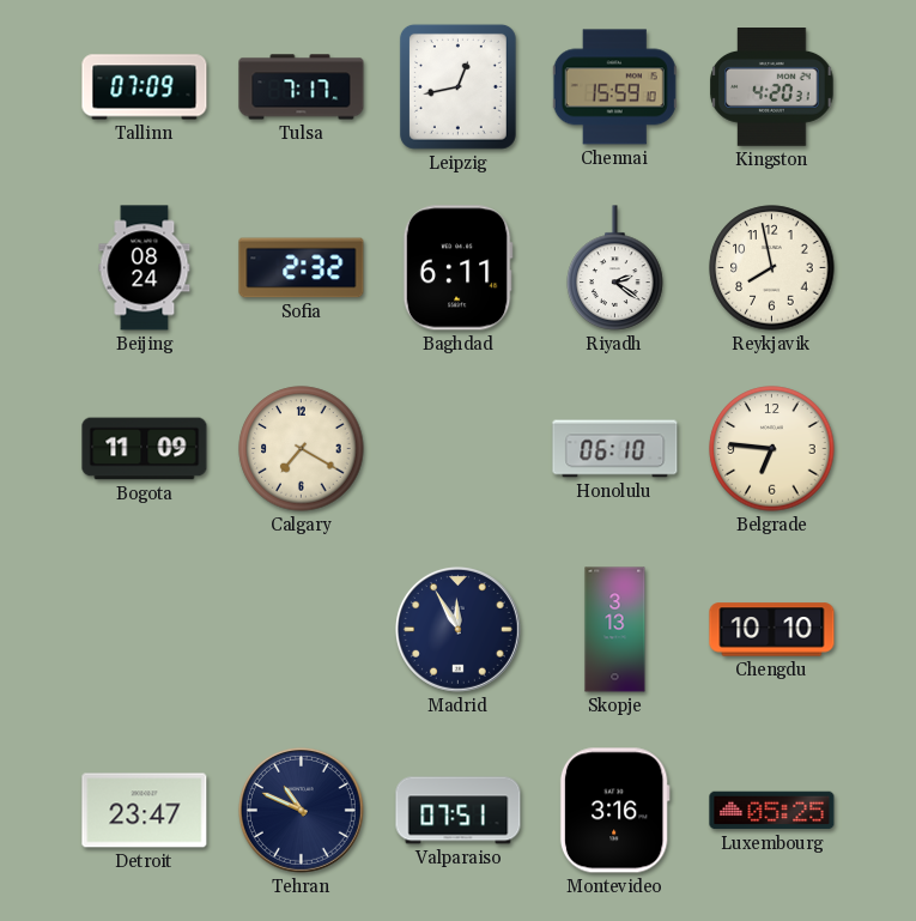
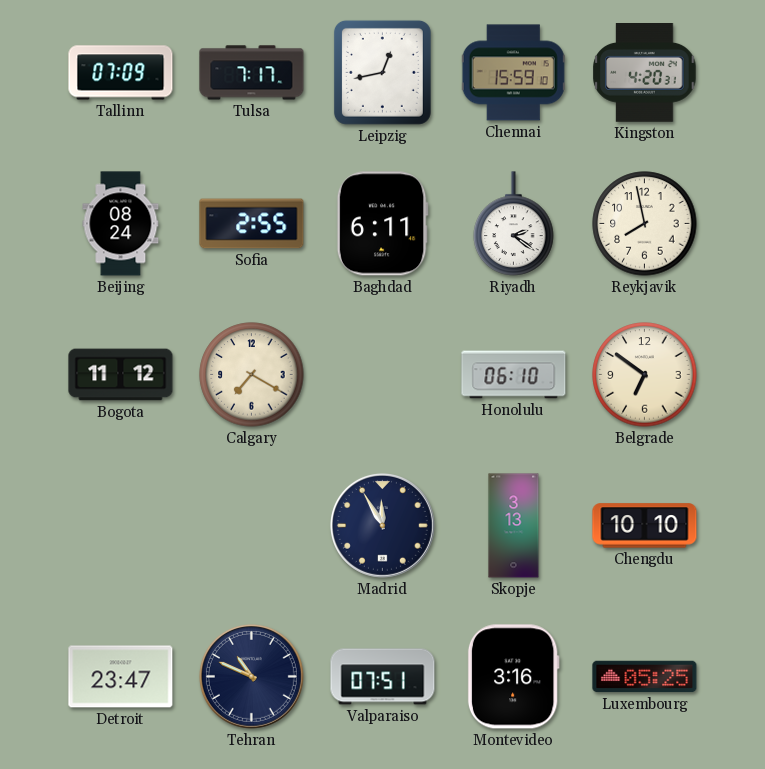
Sofia: 2:32 -> 2:55
Bogota: 11:09 -> 11:12
Belgrade: 6:46 -> 6:51
